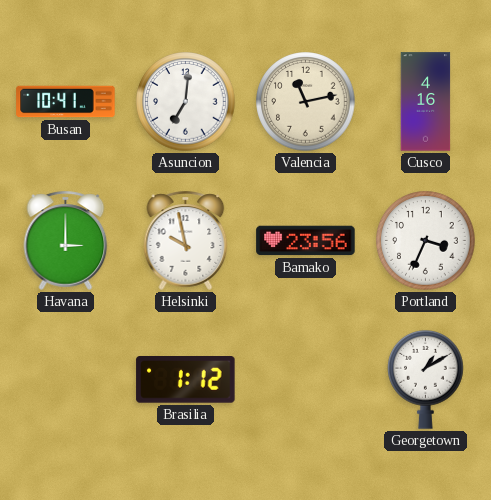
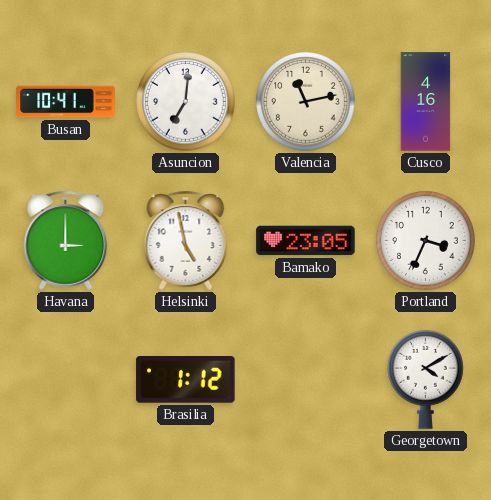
Helsinki: 9:58 -> 4:58
Bamako: 23:56 -> 23:05
Georgetown: 1:10 -> 4:10
